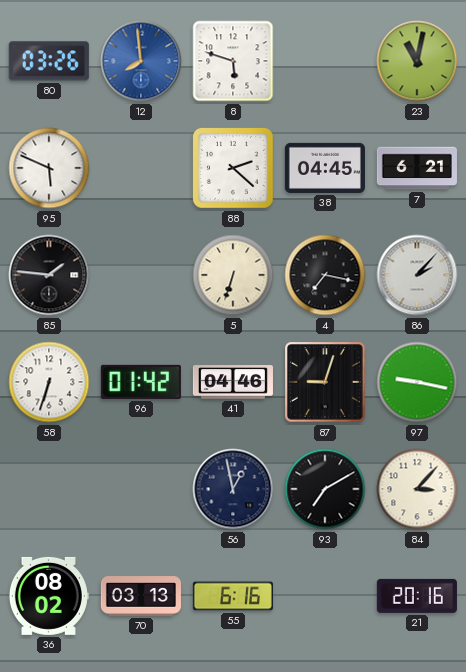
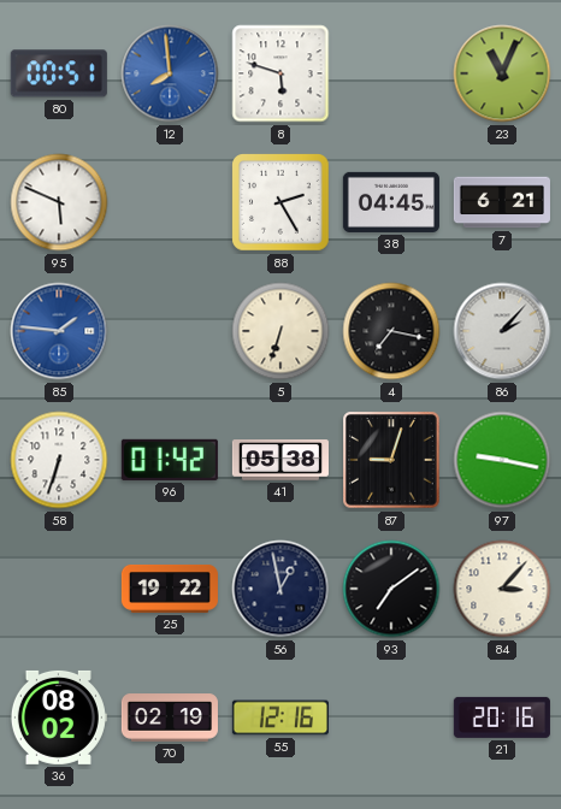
80: 03:26 -> 00:51
23: 11:02 -> 11:04
88: 2:22 -> 2:25
85 dial: black -> blue
41: 04:46 -> 05:38
25: none -> 19:22
93: 7:10 -> 7:09
70: 03:13 -> 02:19
55: 6:16 -> 12:16
